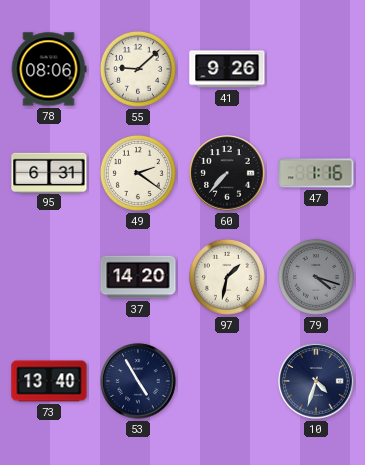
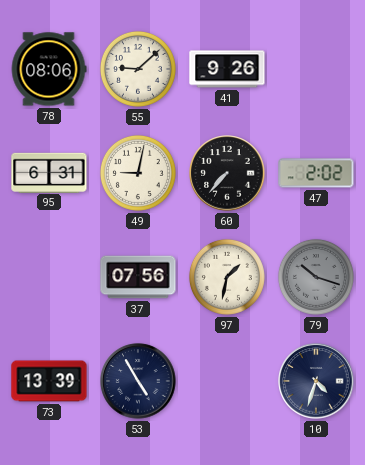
49: 2:21 -> 9:02
47: 1:16 -> 2:02
37: 14:20 -> 07:56
79: 4:18 -> 10:18
73: 13:40 -> 13:39
